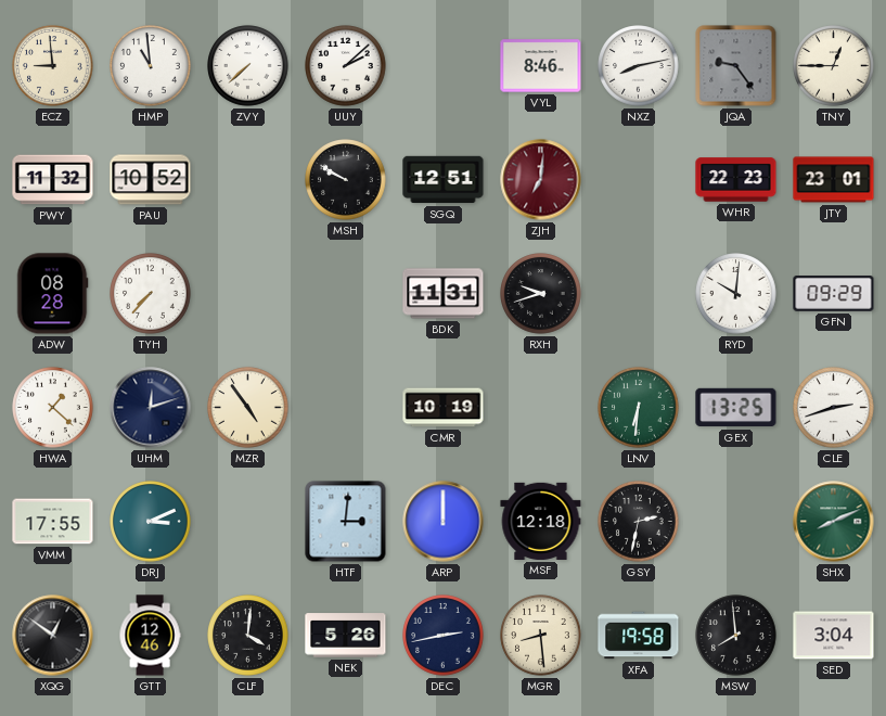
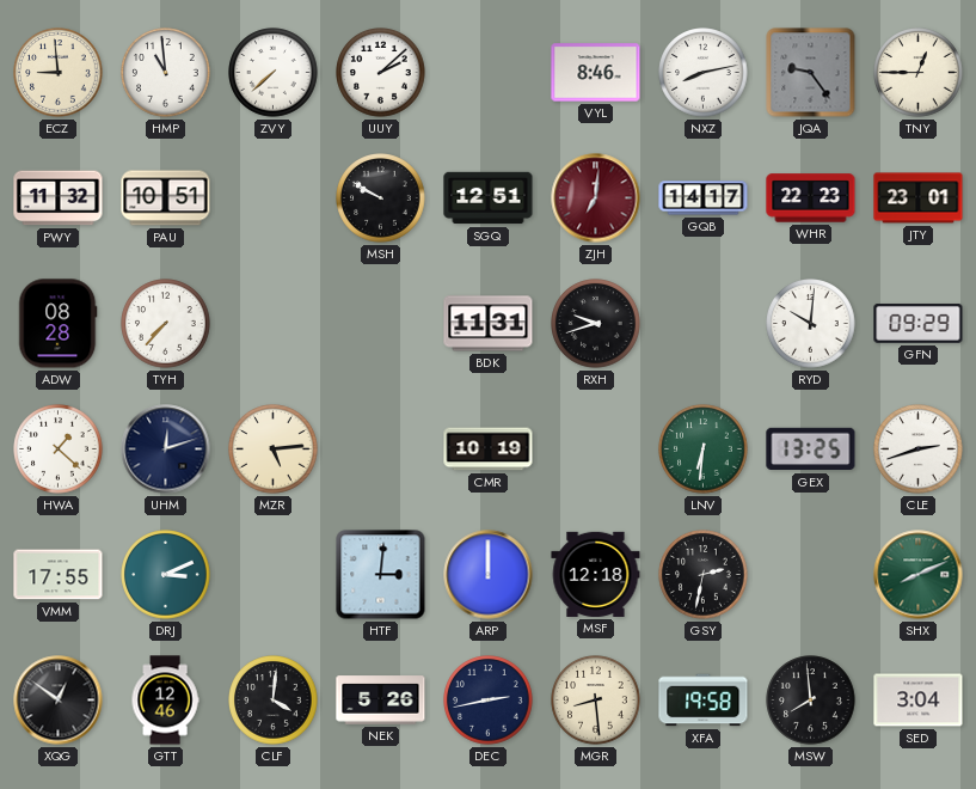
PAU: 10:52 -> 10:51
GQB: none -> 14:17
MZR: 4:54 -> 5:14
